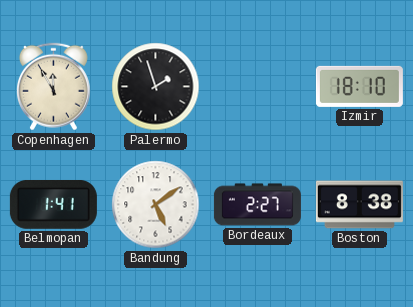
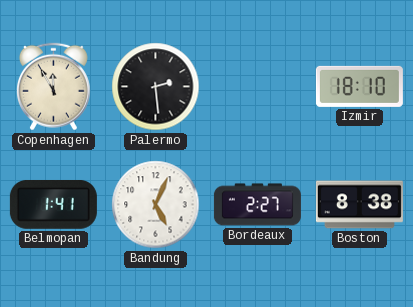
Palermo: 1:57 -> 2:29
Bandung: 5:09 -> 5:04
